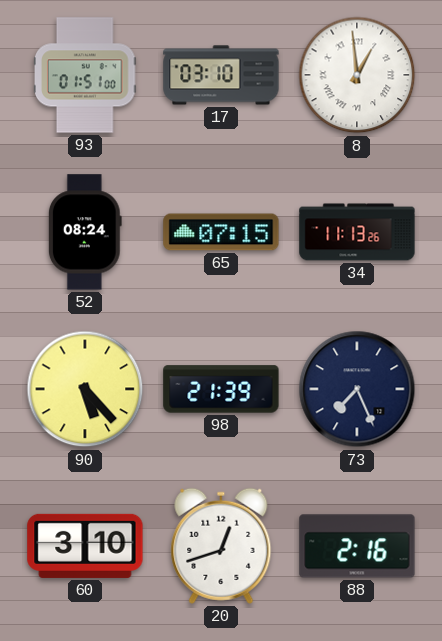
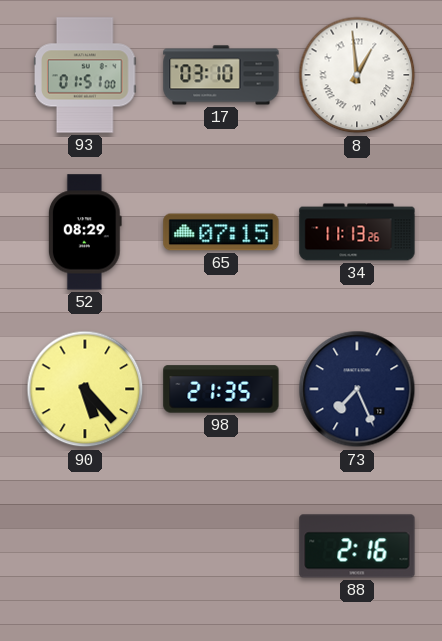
52: 08:24 -> 08:29
98: 21:39 -> 21:35
60: 3:10 -> none
20: 12:42 -> none
